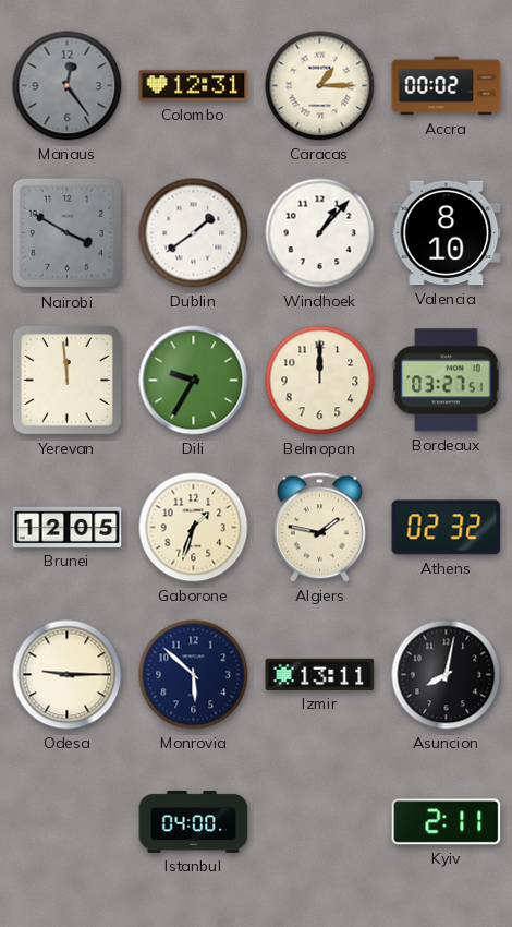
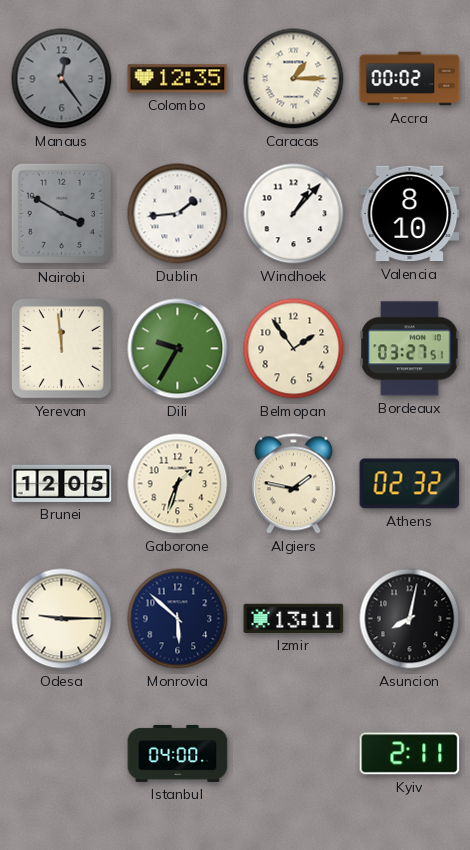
Colombo: 12:31 -> 12:35
Dublin: 1:39 -> 1:44
Belmopan: 12:00 -> 1:54
